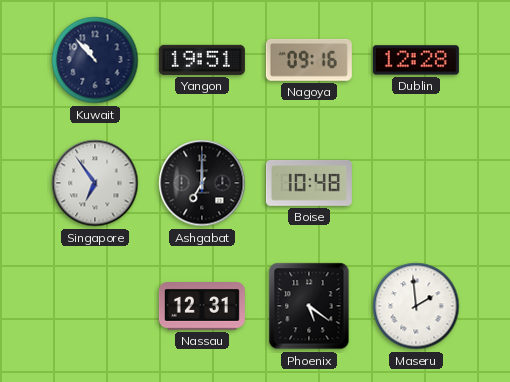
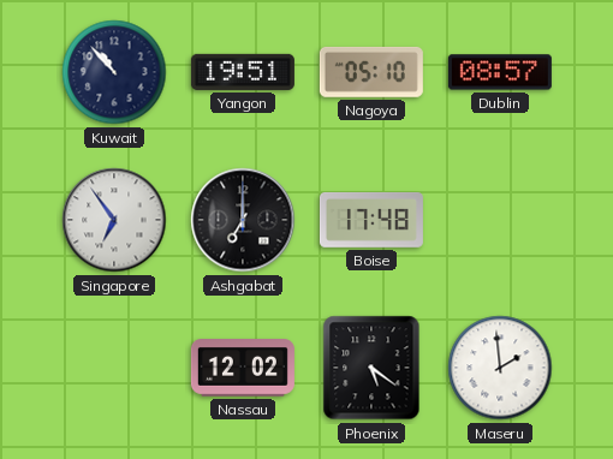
Nagoya: 09:16 -> 05:10
Dublin: 12:28 -> 08:57
Boise: 10:48 -> 17:48
Nassau: 12:31 -> 12:02
